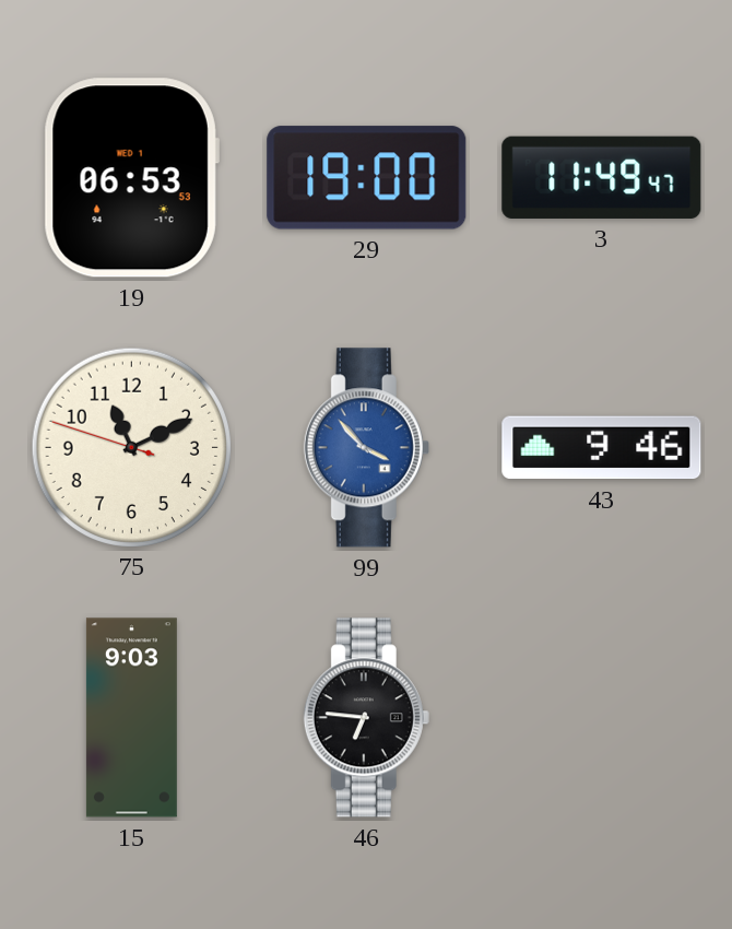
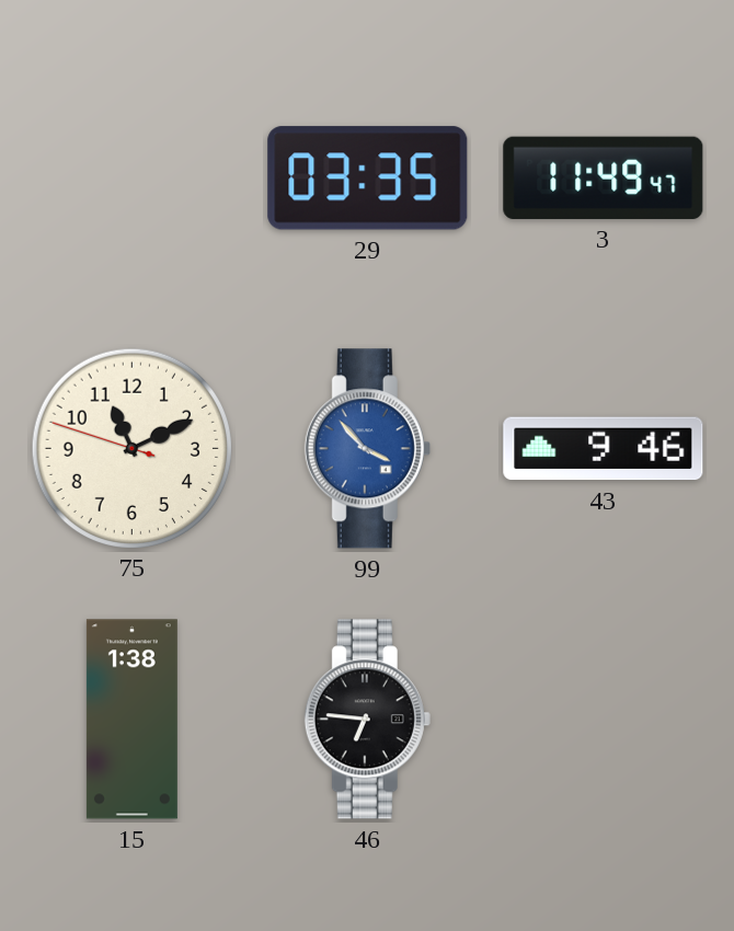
19: 06:53 -> none
29: 19:00 -> 03:35
15: 9:03 -> 1:38
